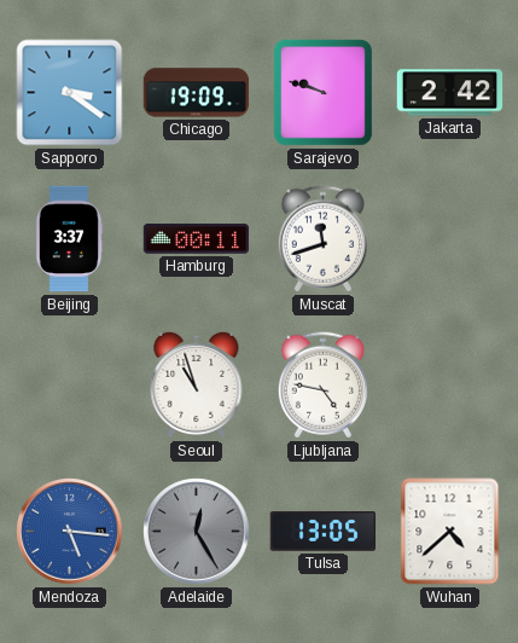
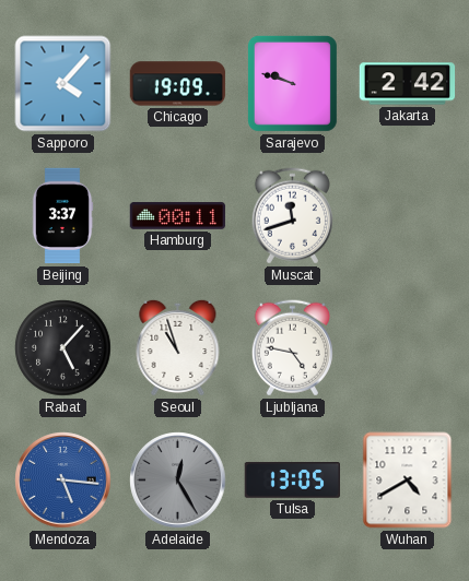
Sapporo: 3:21 -> 4:07
Rabat: none -> 5:07
Wuhan: 4:38 -> 4:40
